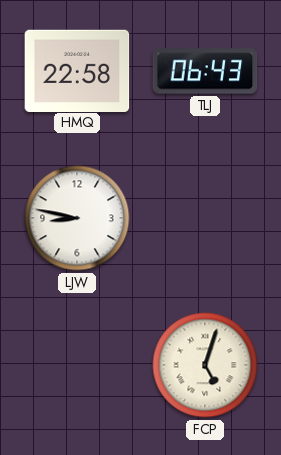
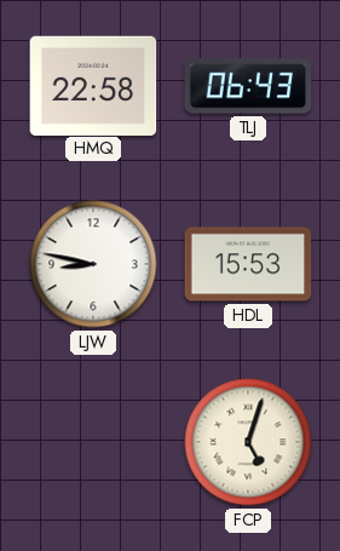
HDL: none -> 15:53
